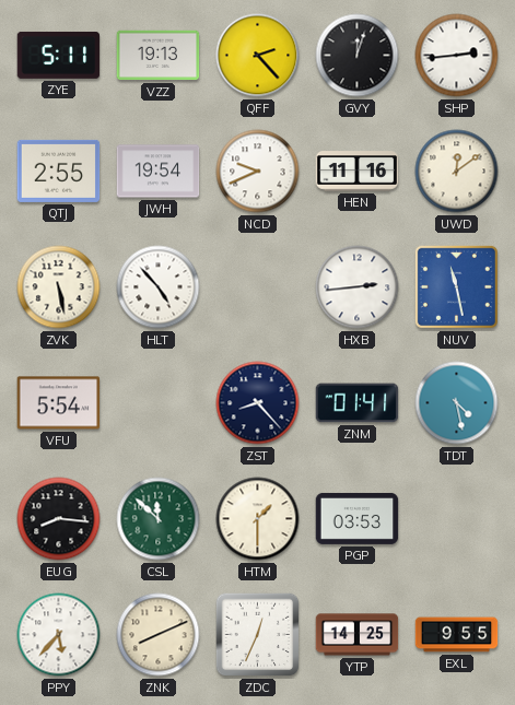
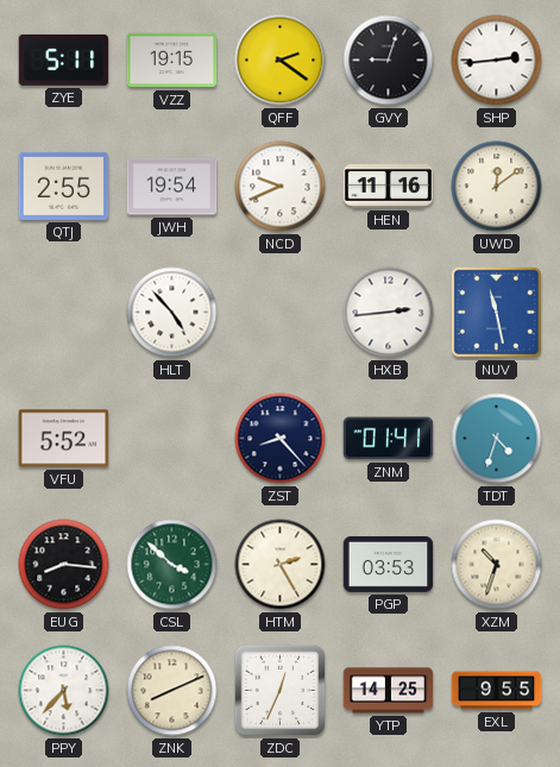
VZZ: 19:13 -> 19:15
QFF: 2:23 -> 2:21
GVY: 12:03 -> 9:03
ZVK: 5:28 -> none
VFU: 5:54 -> 5:52
TDT: 4:28 -> 4:33
CSL: 11:52 -> 3:52
HTM: 1:30 -> 2:25
XZM: none -> 10:33
